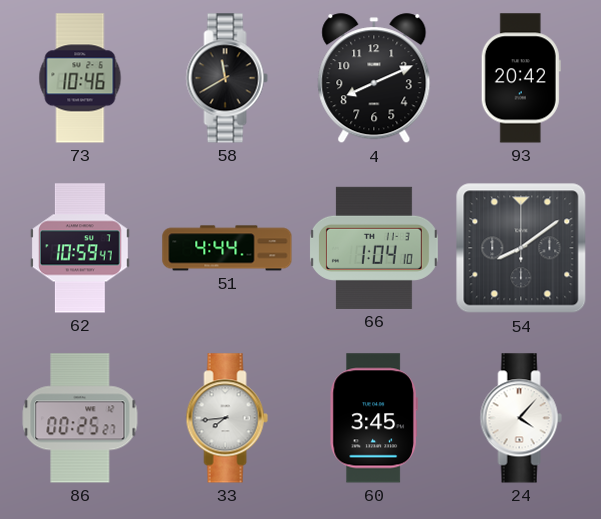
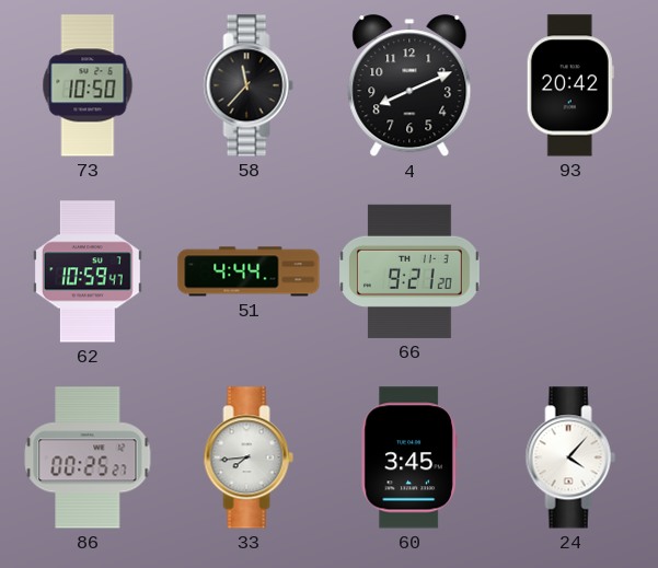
73: 10:46 -> 10:50
58: 11:40 -> 11:37
66: 1:04 -> 9:21
54: 8:09 -> none
